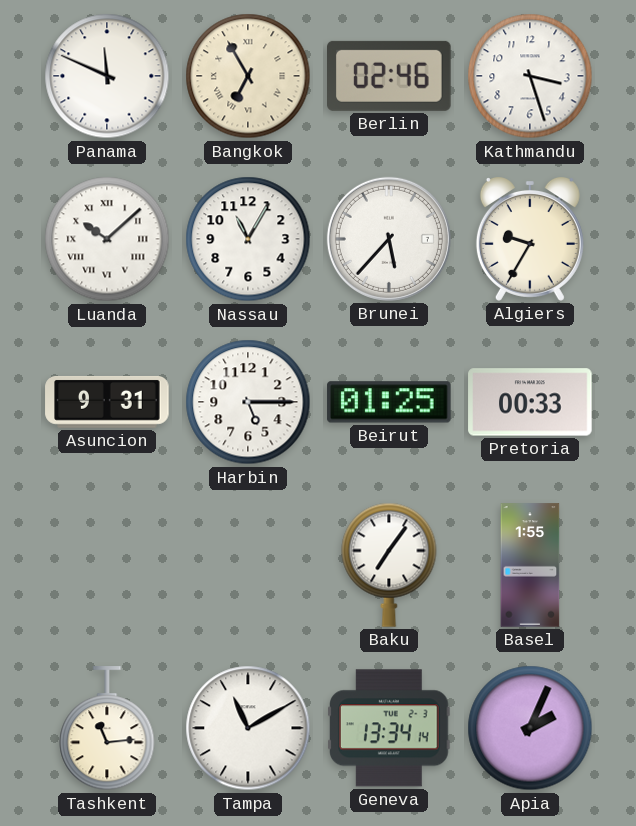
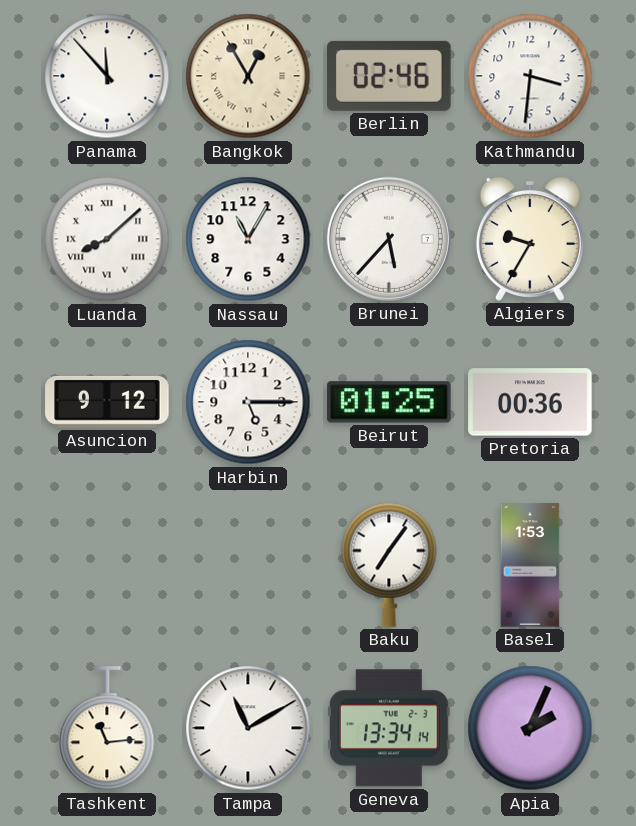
Panama: 11:49 -> 11:53
Bangkok: 6:55 -> 12:55
Kathmandu: 3:27 -> 3:31
Luanda: 10:08 -> 8:08
Asuncion: 9:31 -> 9:12
Pretoria: 00:33 -> 00:36
Basel: 1:55 -> 1:53
